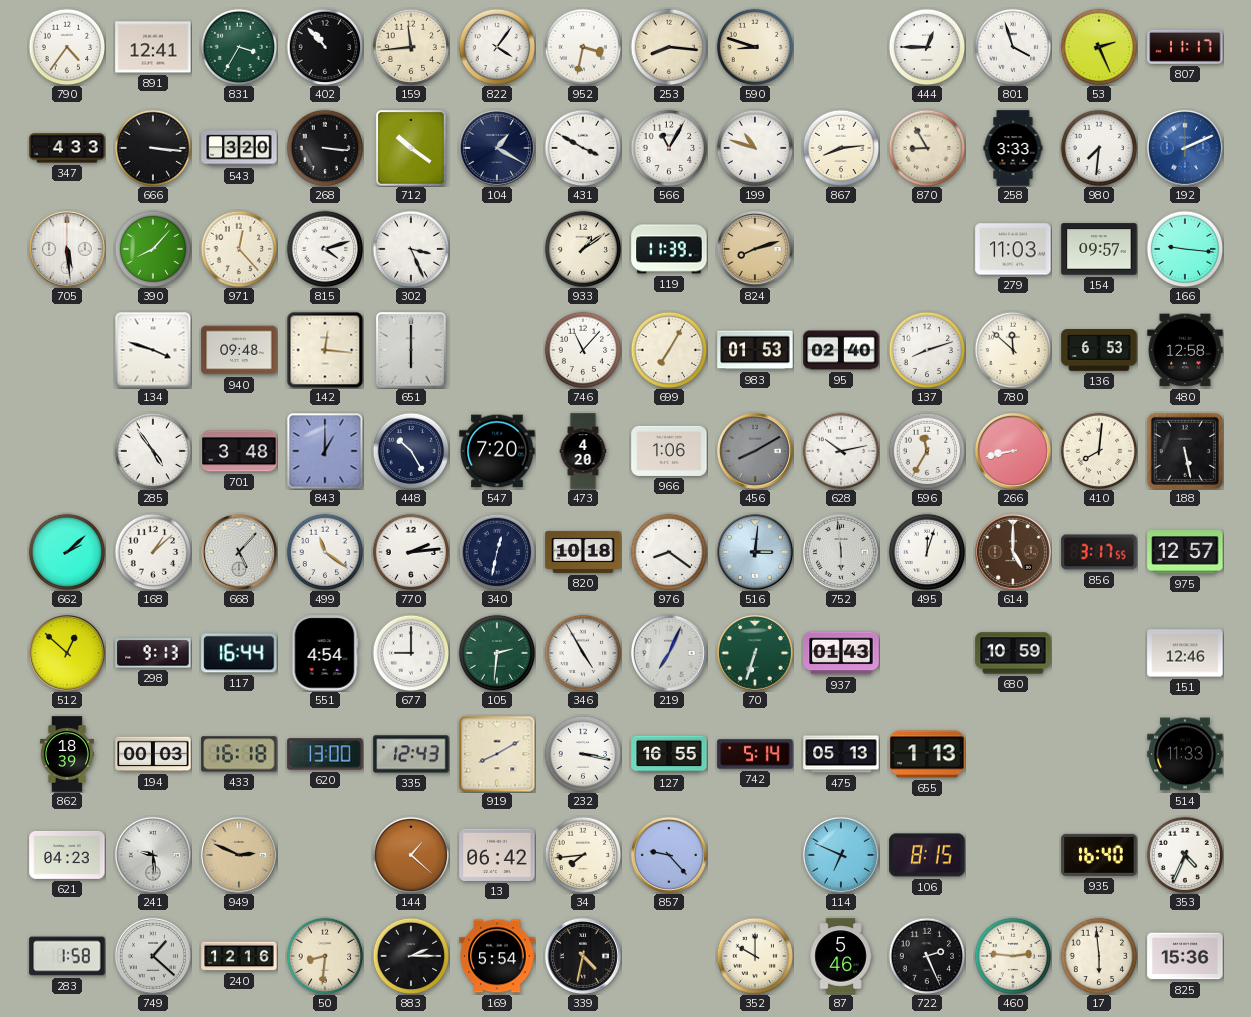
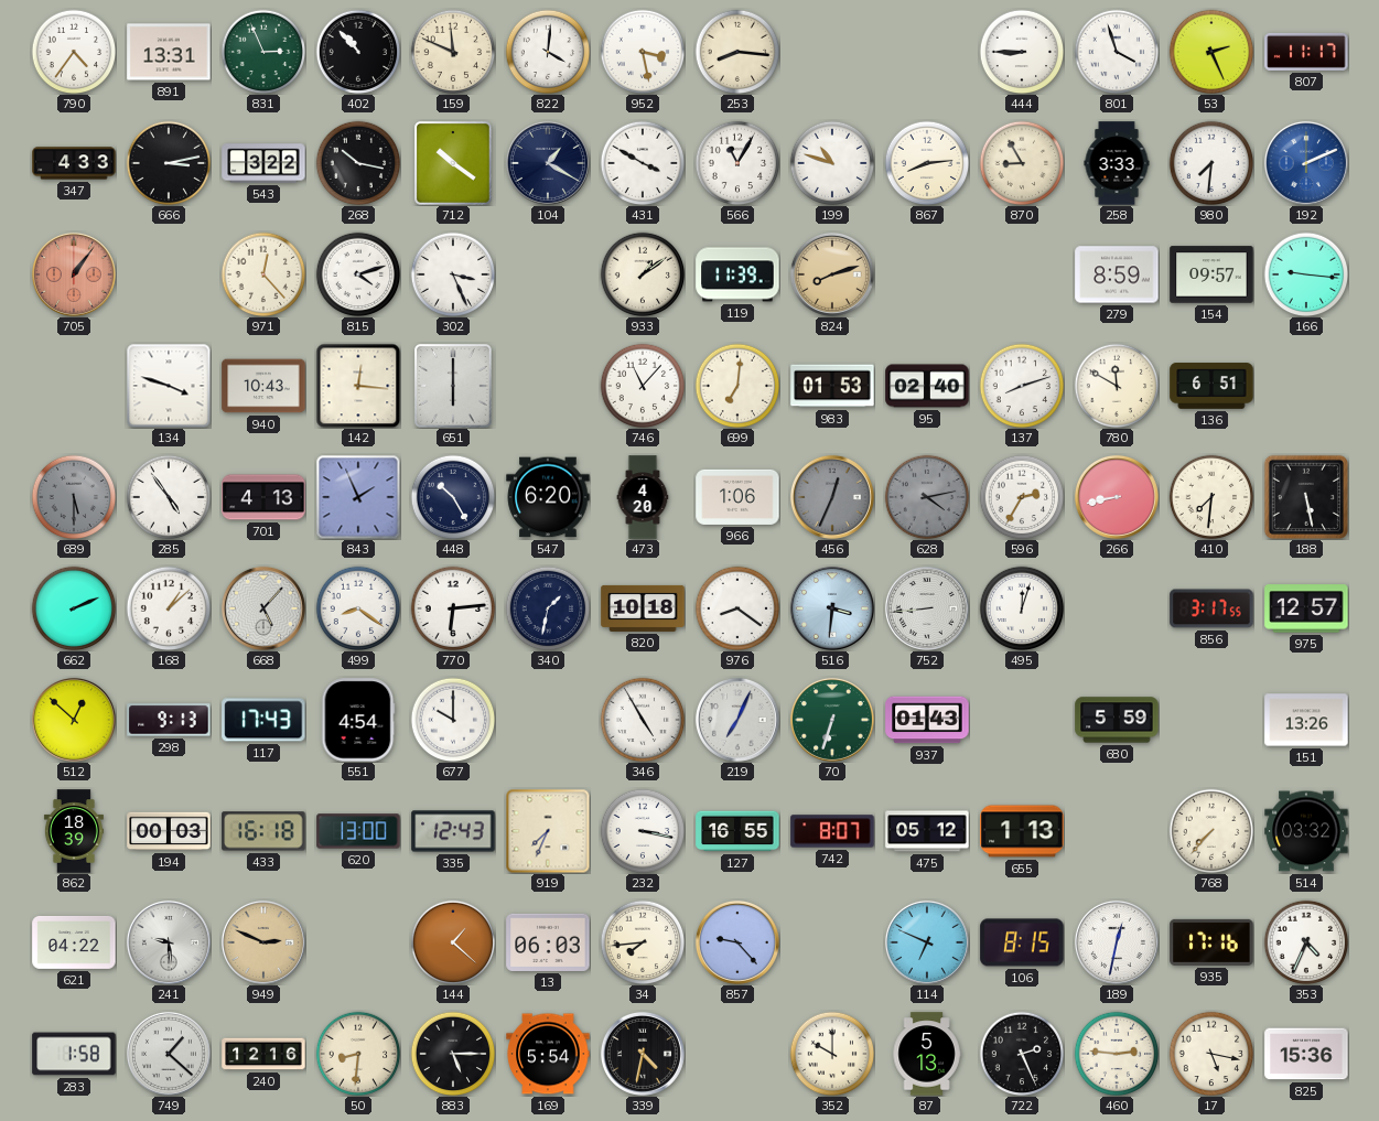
891: 12:41 -> 13:31
831: 3:35 -> 2:56
159: 11:44 -> 11:49
822: 4:06 -> 4:01
952: 3:32 -> 3:28
590: 8:48 -> none
444: 12:45 -> 8:45
666: 3:16 -> 3:13
543: 3:20 -> 3:22
268: 3:16 -> 10:17
705: 5:29 -> 1:06
705 dial: white -> salmon
390: 8:07 -> none
279: 11:03 -> 8:59
940: 09:48 -> 10:43
699: 7:05 -> 7:01
780: 11:52 -> 11:50
136: 6:53 -> 6:51
480: 12:58 -> none
689: none -> 5:30
701: 3:48 -> 4:13
843: 1:00 -> 1:56
547: 7:20 -> 6:20
456: 8:10 -> 12:34
628: 10:13 -> 4:13
628 dial: white -> grey
596: 11:35 -> 2:35
410: 8:01 -> 7:31
662: 2:08 -> 2:11
499: 11:21 -> 8:21
770: 2:14 -> 6:14
340: 12:32 -> 1:32
516: 3:01 -> 3:31
752: 5:59 -> 8:44
614: 5:00 -> none
117: 16:44 -> 17:43
677: 9:00 -> 10:00
105: 2:31 -> none
680: 10:59 -> 5:59
151: 12:46 -> 13:26
919: 8:10 -> 7:34
742: 5:14 -> 8:07
475: 05:13 -> 05:12
768: none -> 7:37
514: 11:33 -> 03:32
621: 04:23 -> 04:22
13: 06:42 -> 06:03
189: none -> 12:32
935: 16:40 -> 17:16
883: 2:15 -> 5:15
87: 5:46 -> 5:13
17: 5:59 -> 5:17
